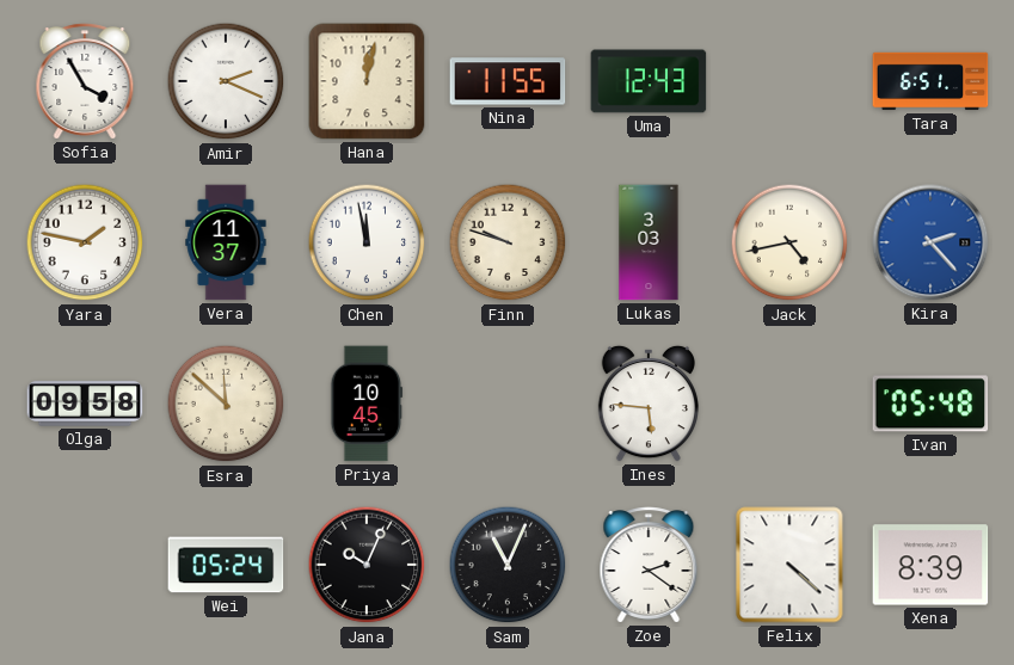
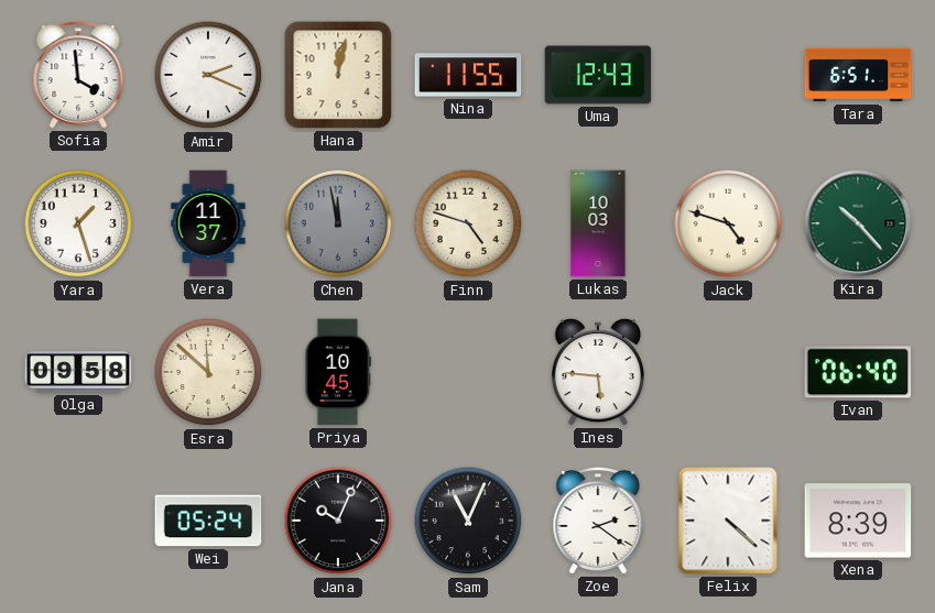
Sofia: 3:55 -> 3:59
Yara: 1:47 -> 1:27
Chen dial: white -> grey
Finn: 9:48 -> 4:48
Lukas: 3:03 -> 10:03
Jack: 4:43 -> 4:48
Kira: 2:23 -> 10:23
Kira dial: blue -> green
Ivan: 05:48 -> 06:40
